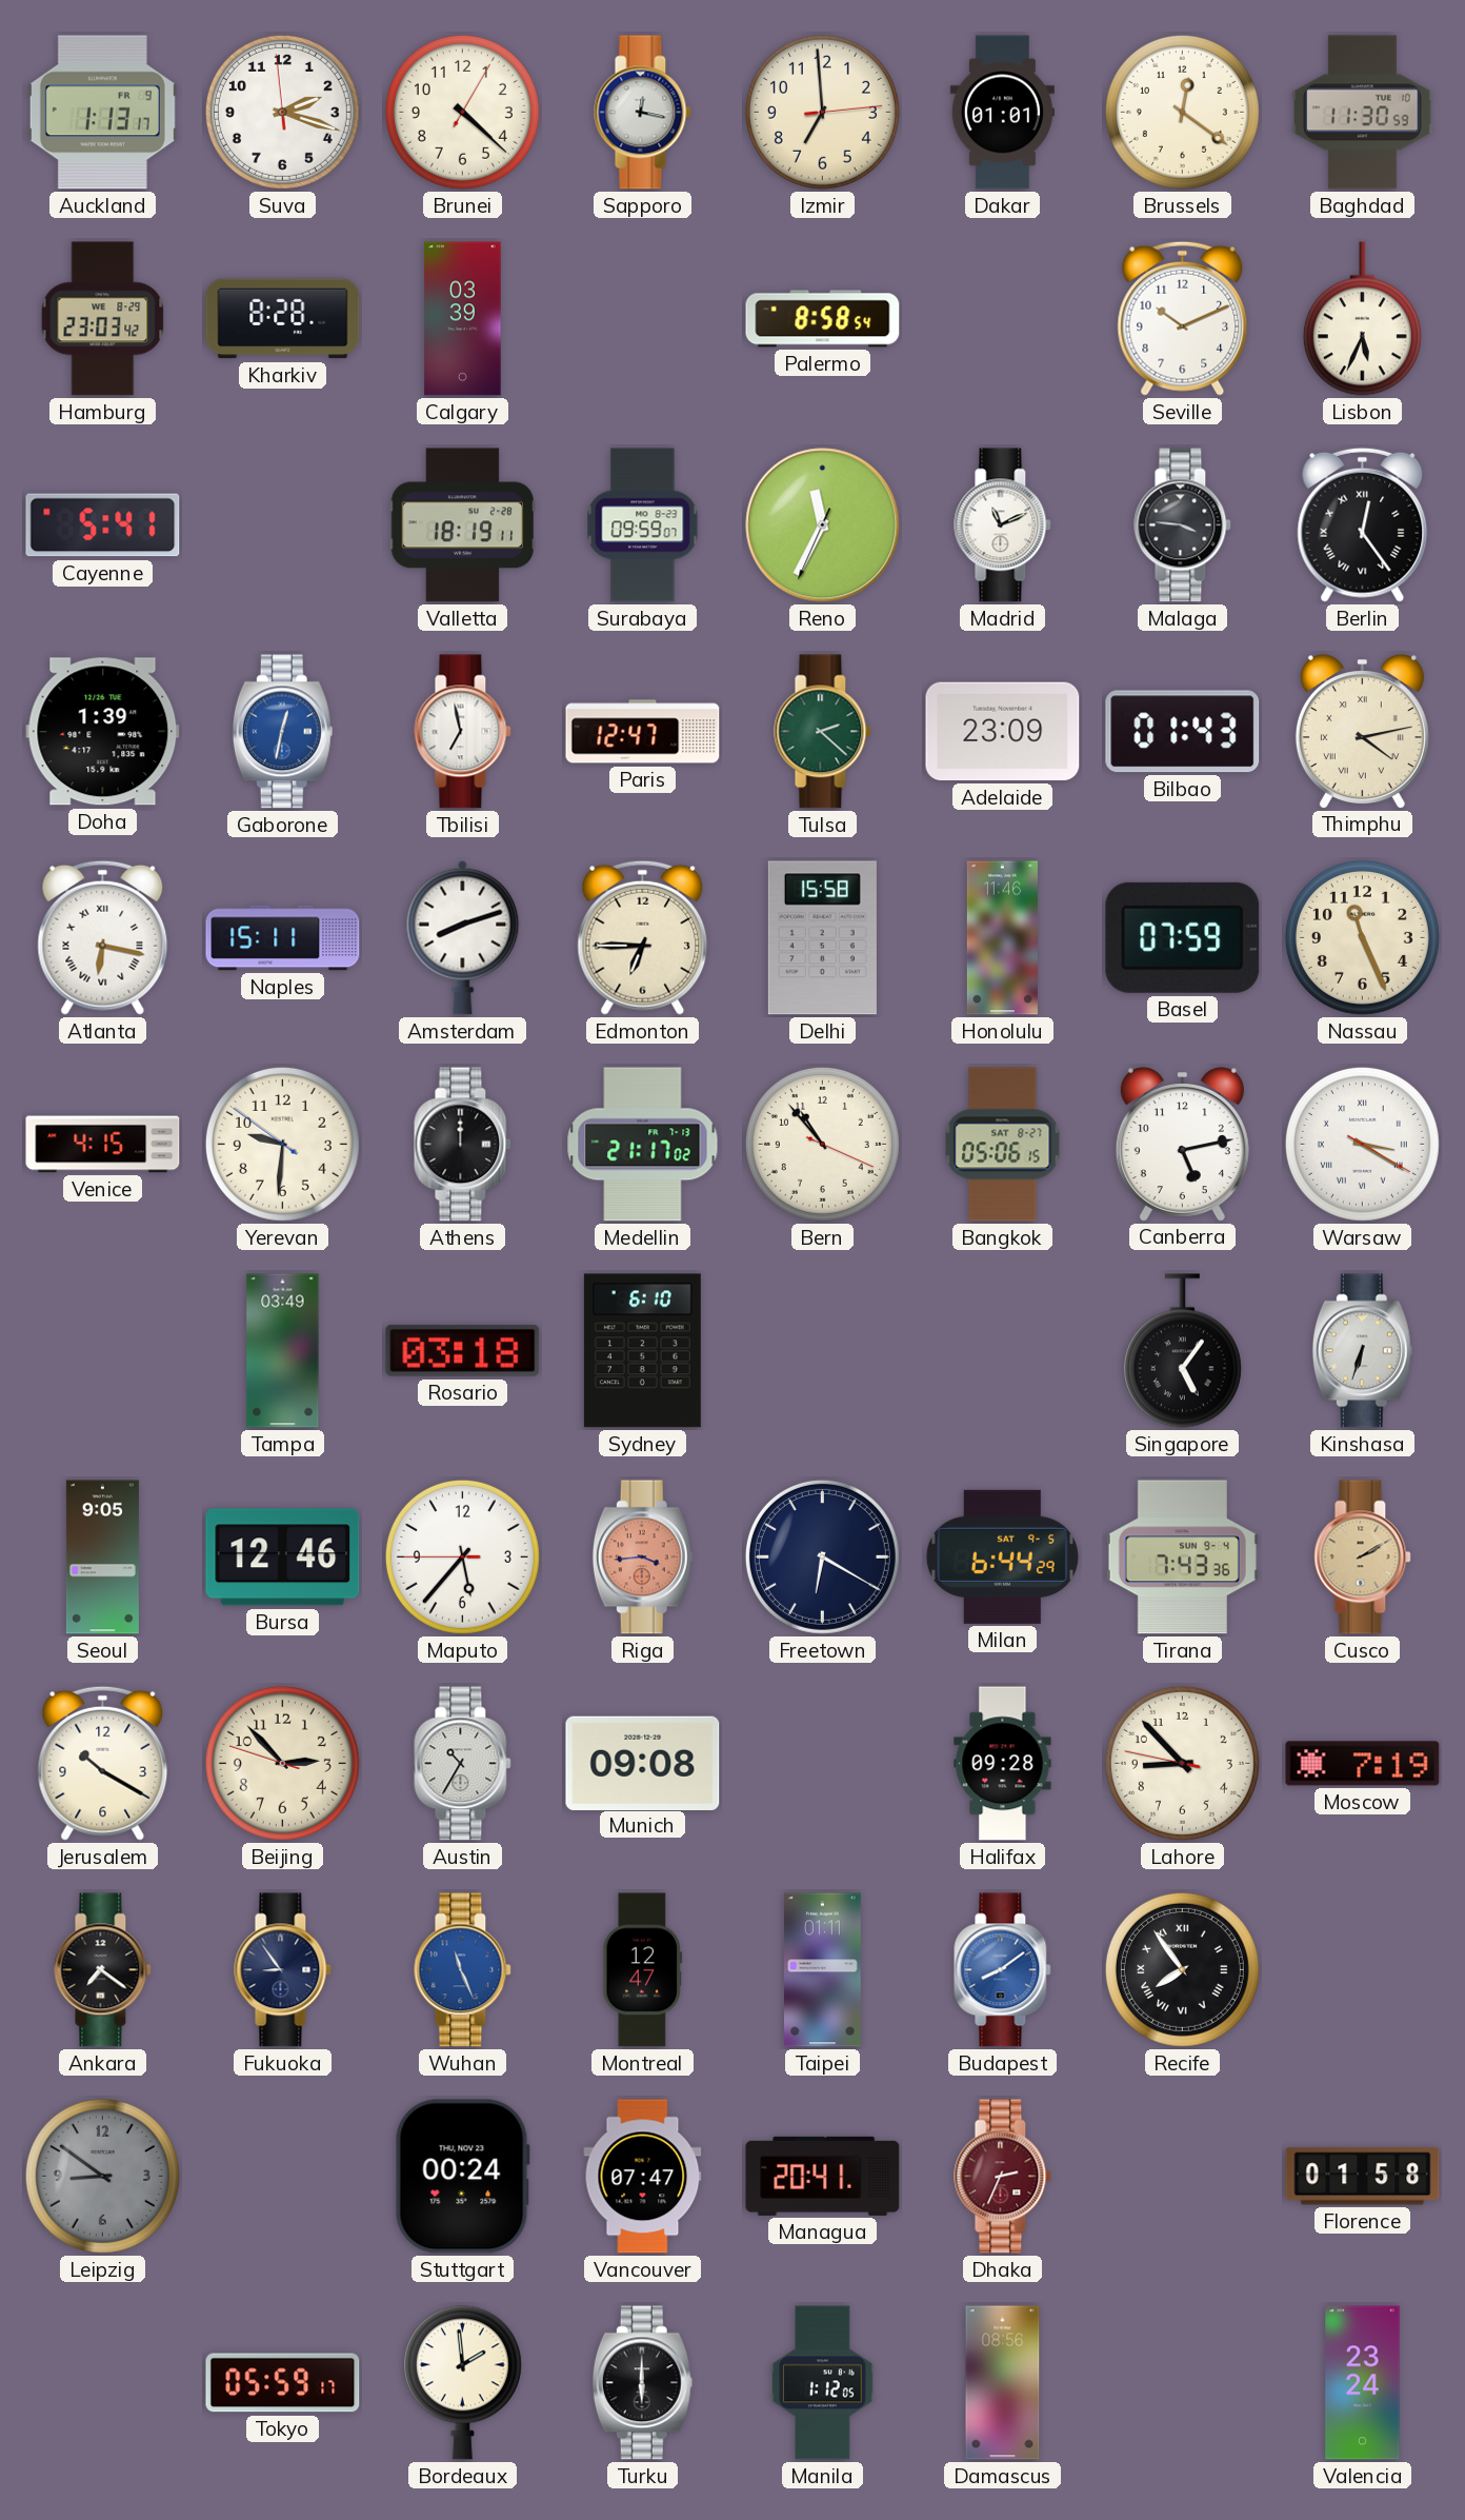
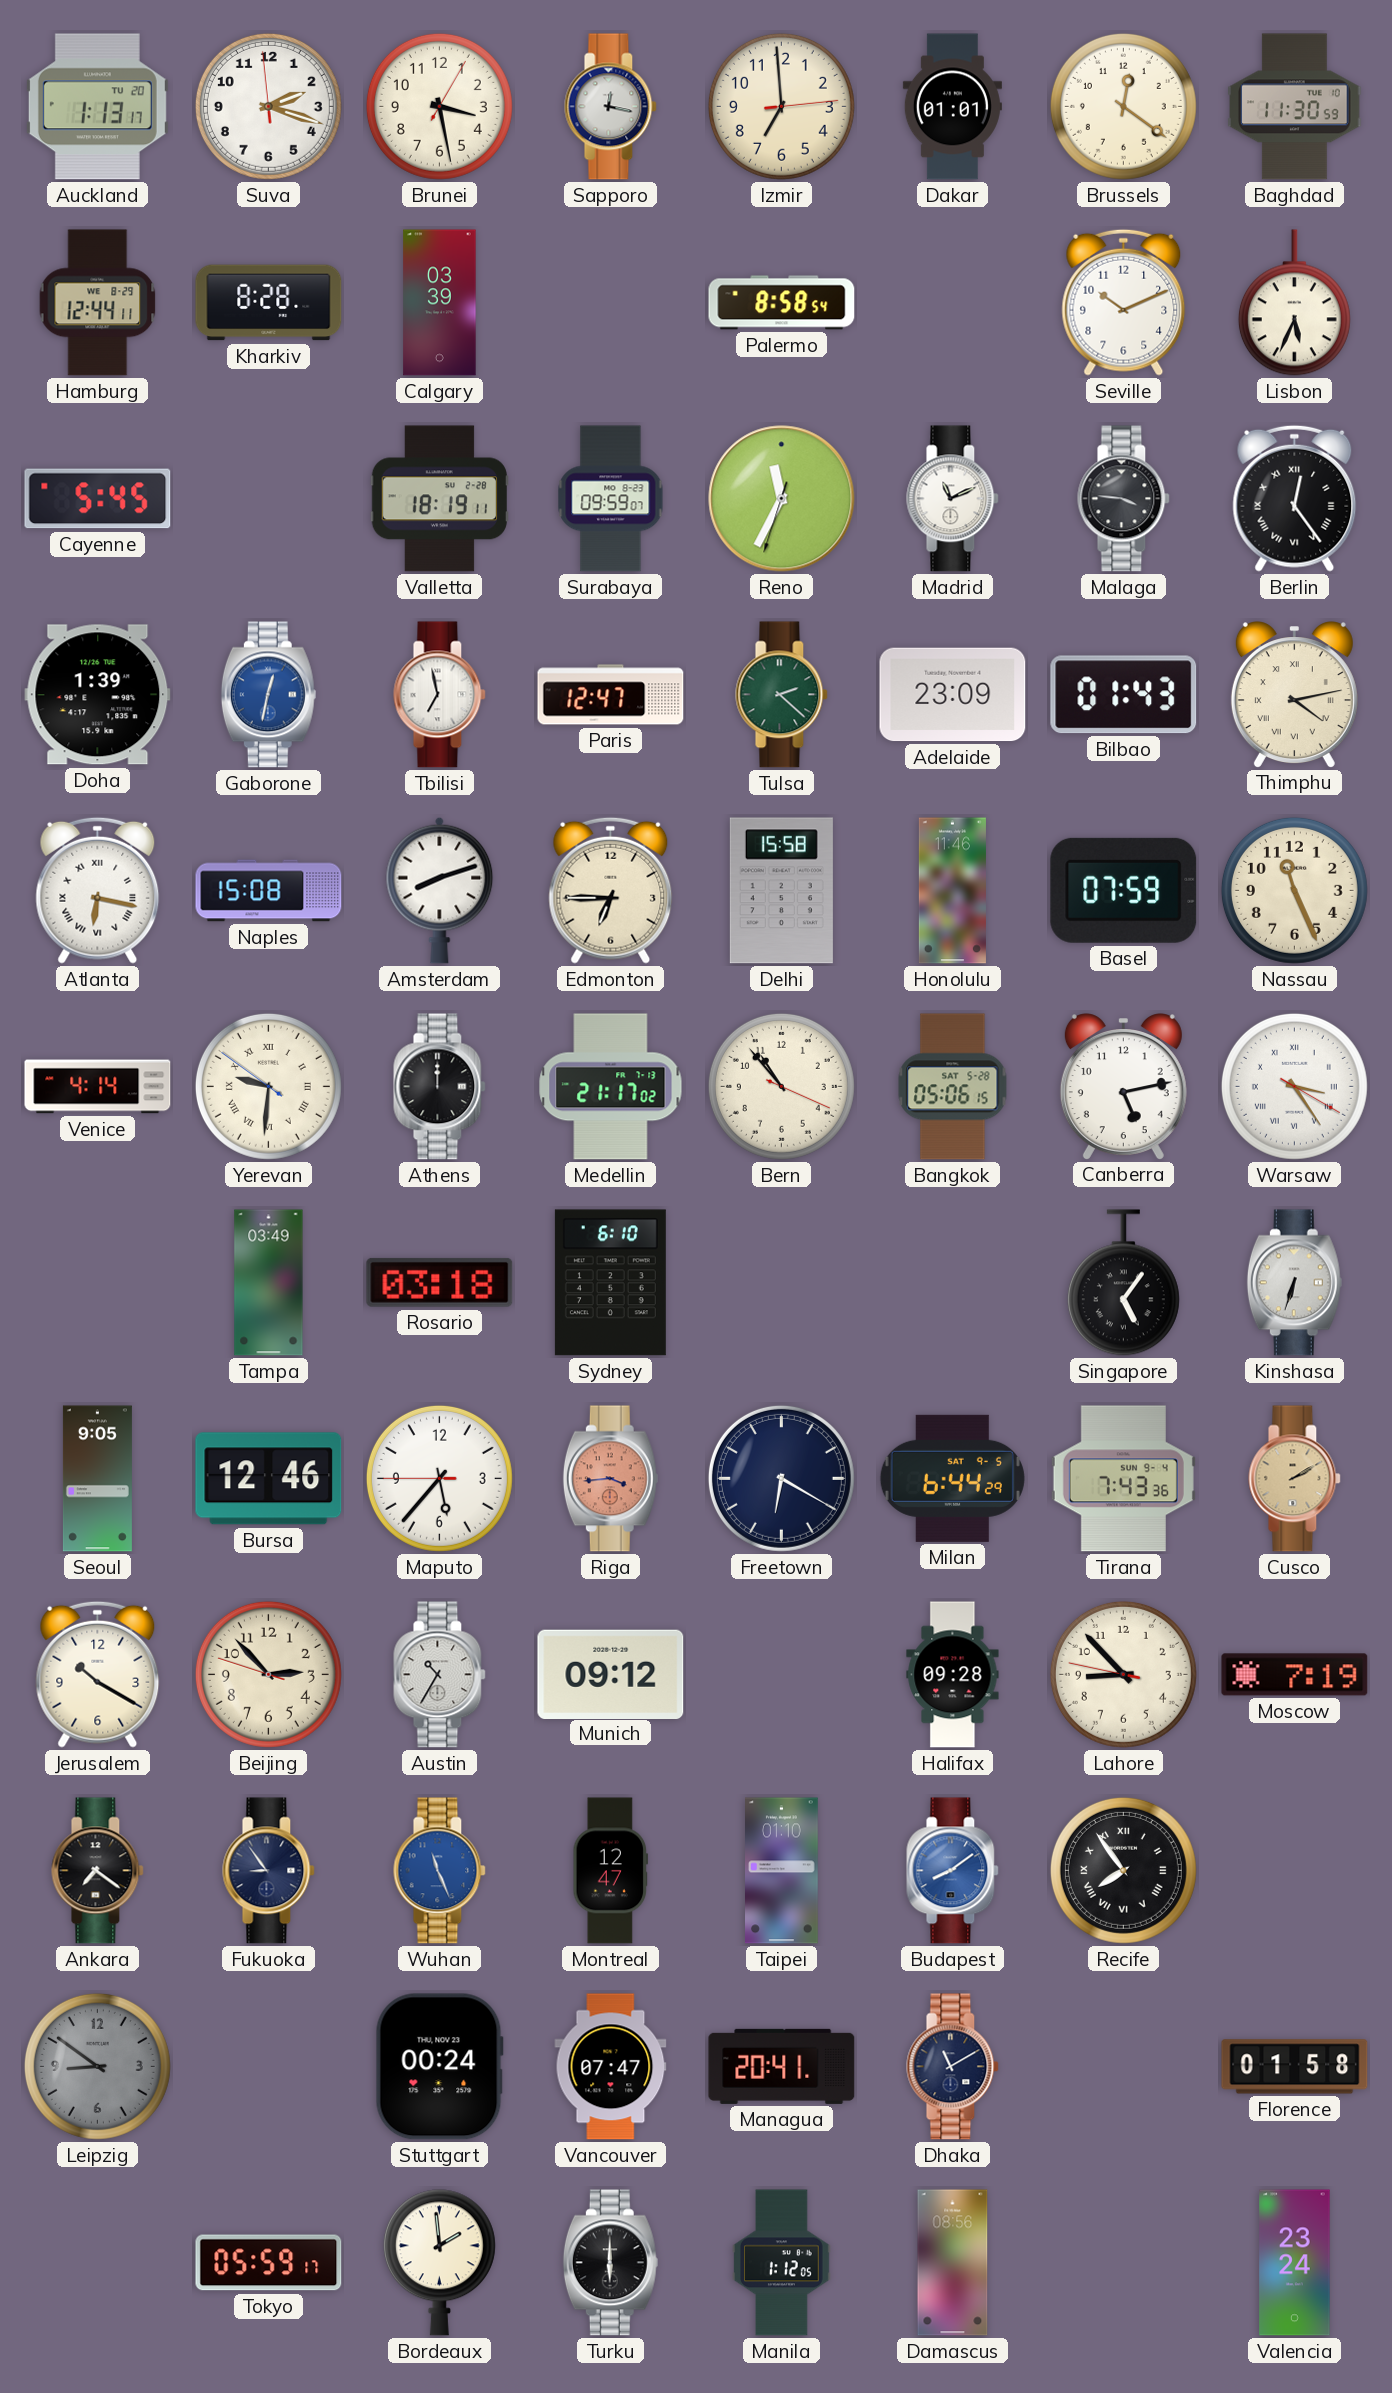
Auckland date: FR 9 -> TU 20
Brunei: 4:22 -> 3:28
Hamburg: 23:03 -> 12:44
Cayenne: 5:41 -> 5:45
Reno: 11:34:34 -> 11:34:33
Naples: 15:11 -> 15:08
Venice: 4:15 -> 4:14
Yerevan numerals: Arabic -> Roman
Bangkok date: SAT 8-27 -> SAT 5-28
Warsaw: 3:20 -> 3:24
Munich: 09:08 -> 09:12
Taipei: 01:11 -> 01:10
Dhaka: 2:34 -> 11:10
Dhaka dial: burgundy -> navy
